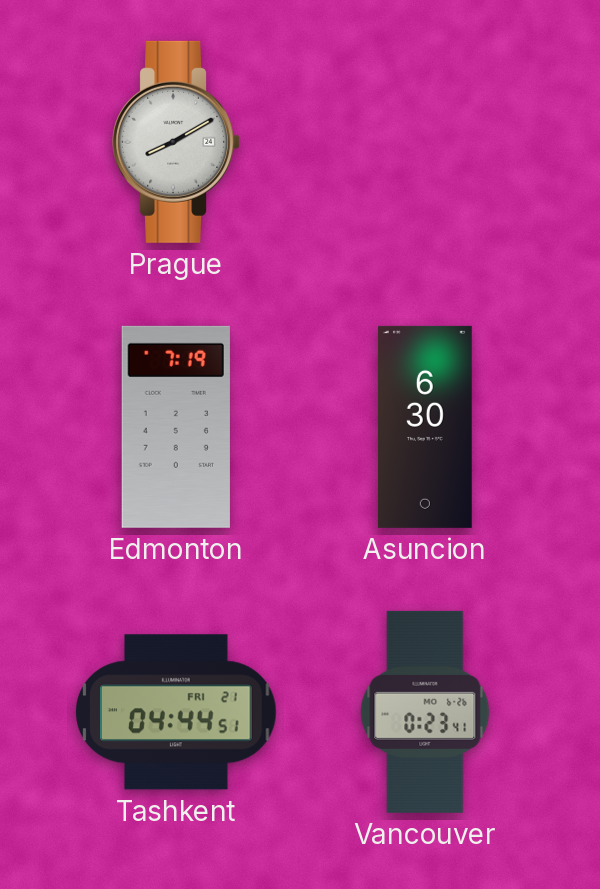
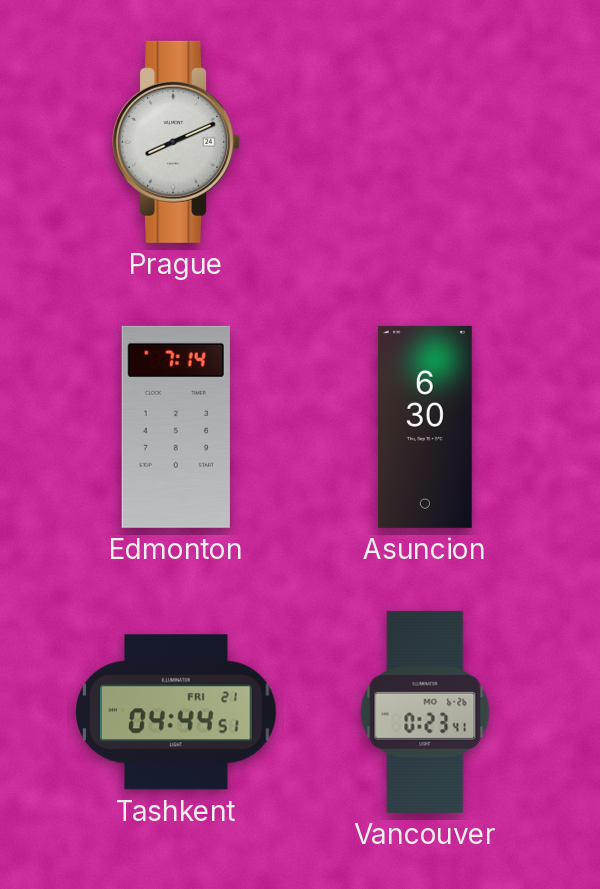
Prague: 8:10 -> 8:11
Edmonton: 7:19 -> 7:14
